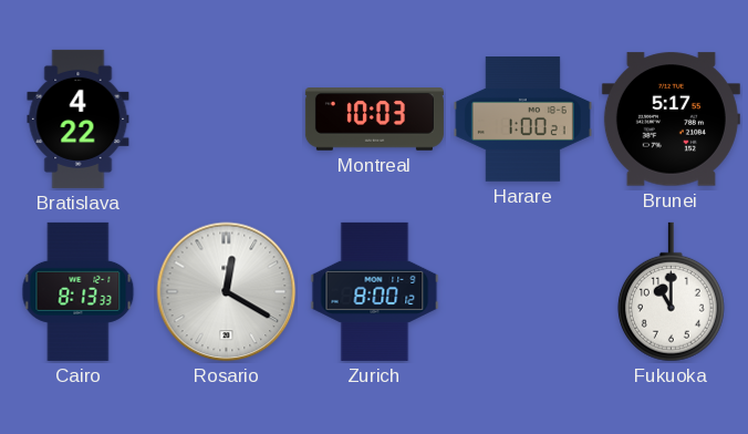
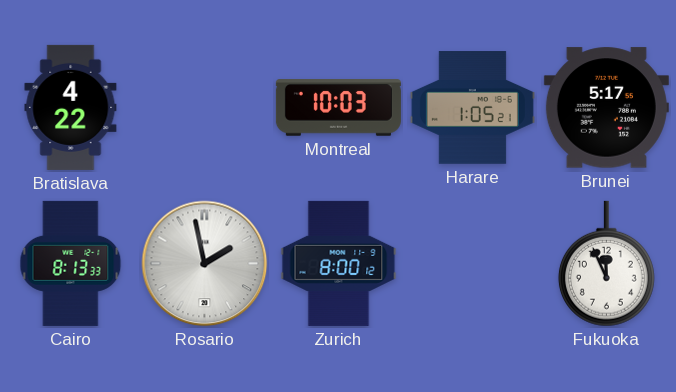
Harare: 1:00 -> 1:05
Rosario: 12:20 -> 1:58
Fukuoka: 11:00 -> 11:56
